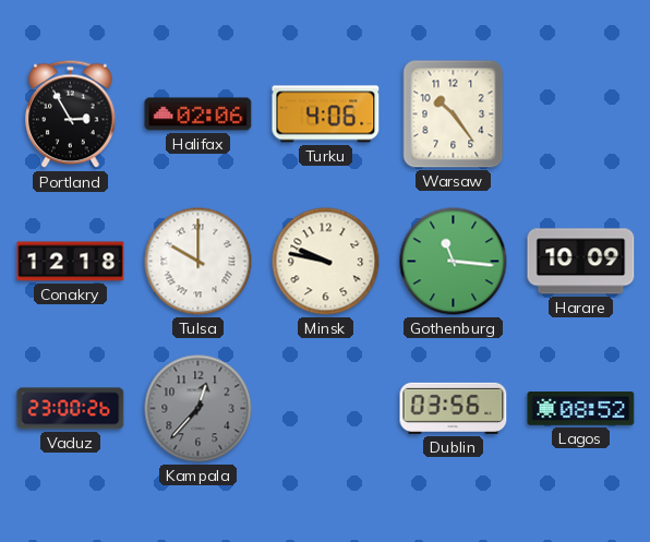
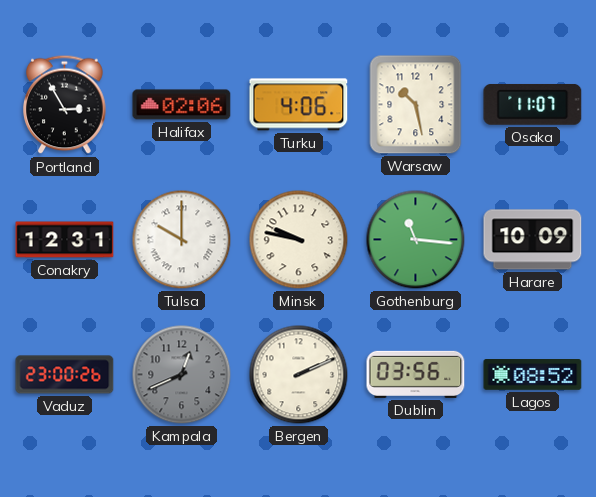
Warsaw: 10:24 -> 10:28
Osaka: none -> 11:07
Conakry: 12:18 -> 12:31
Kampala: 12:37 -> 12:41
Bergen: none -> 2:11
